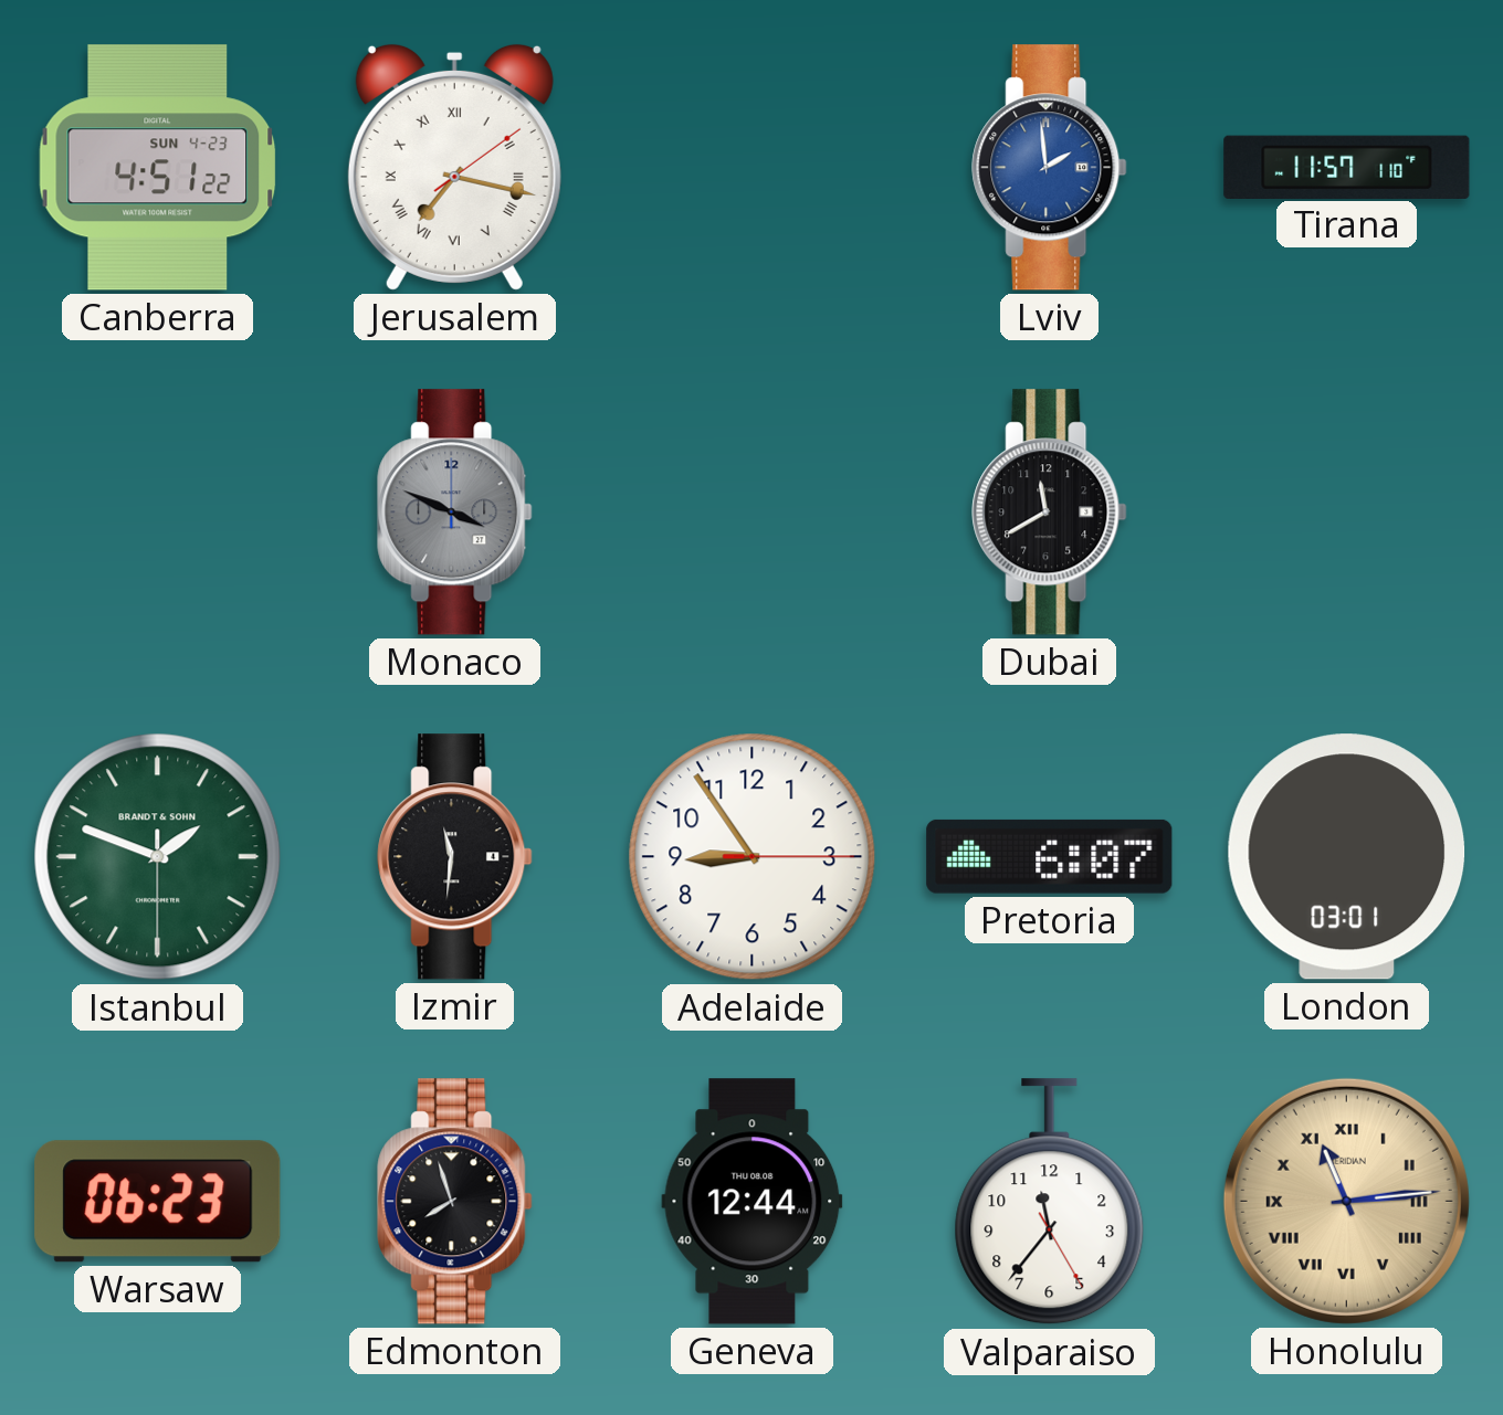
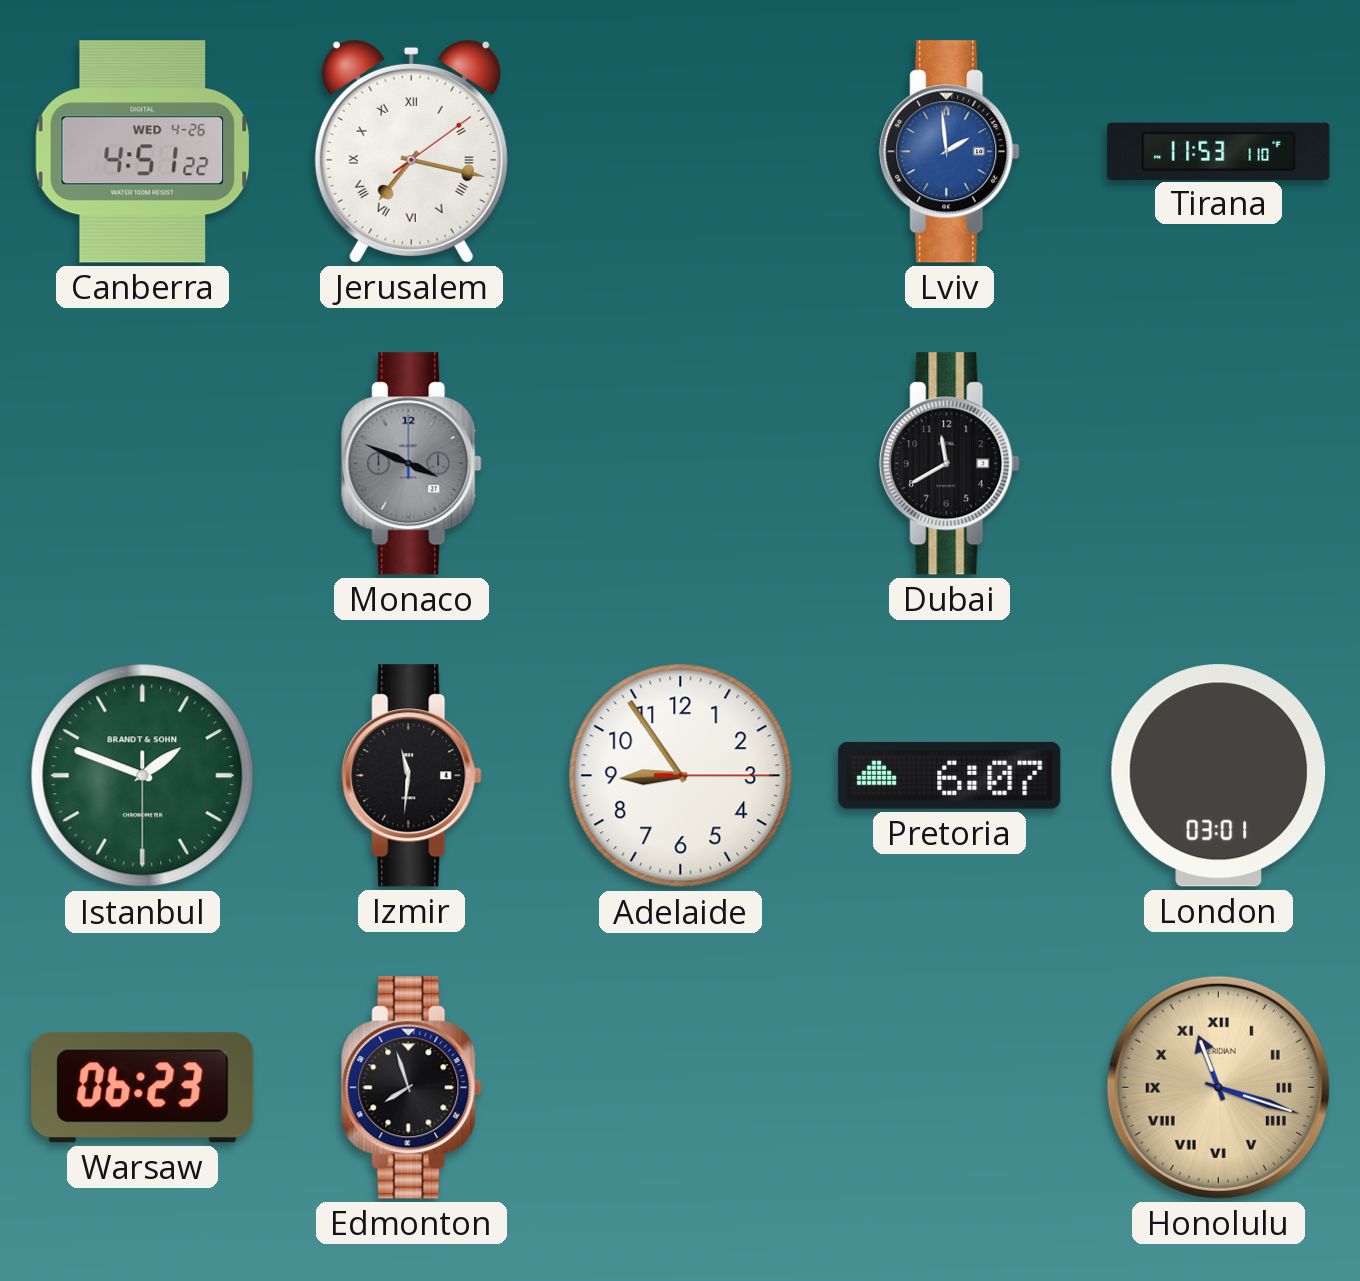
Canberra date: SUN 4-23 -> WED 4-26
Tirana: 11:57 -> 11:53
Geneva: 12:44 -> none
Valparaiso: 11:36 -> none
Honolulu: 11:14 -> 11:18
